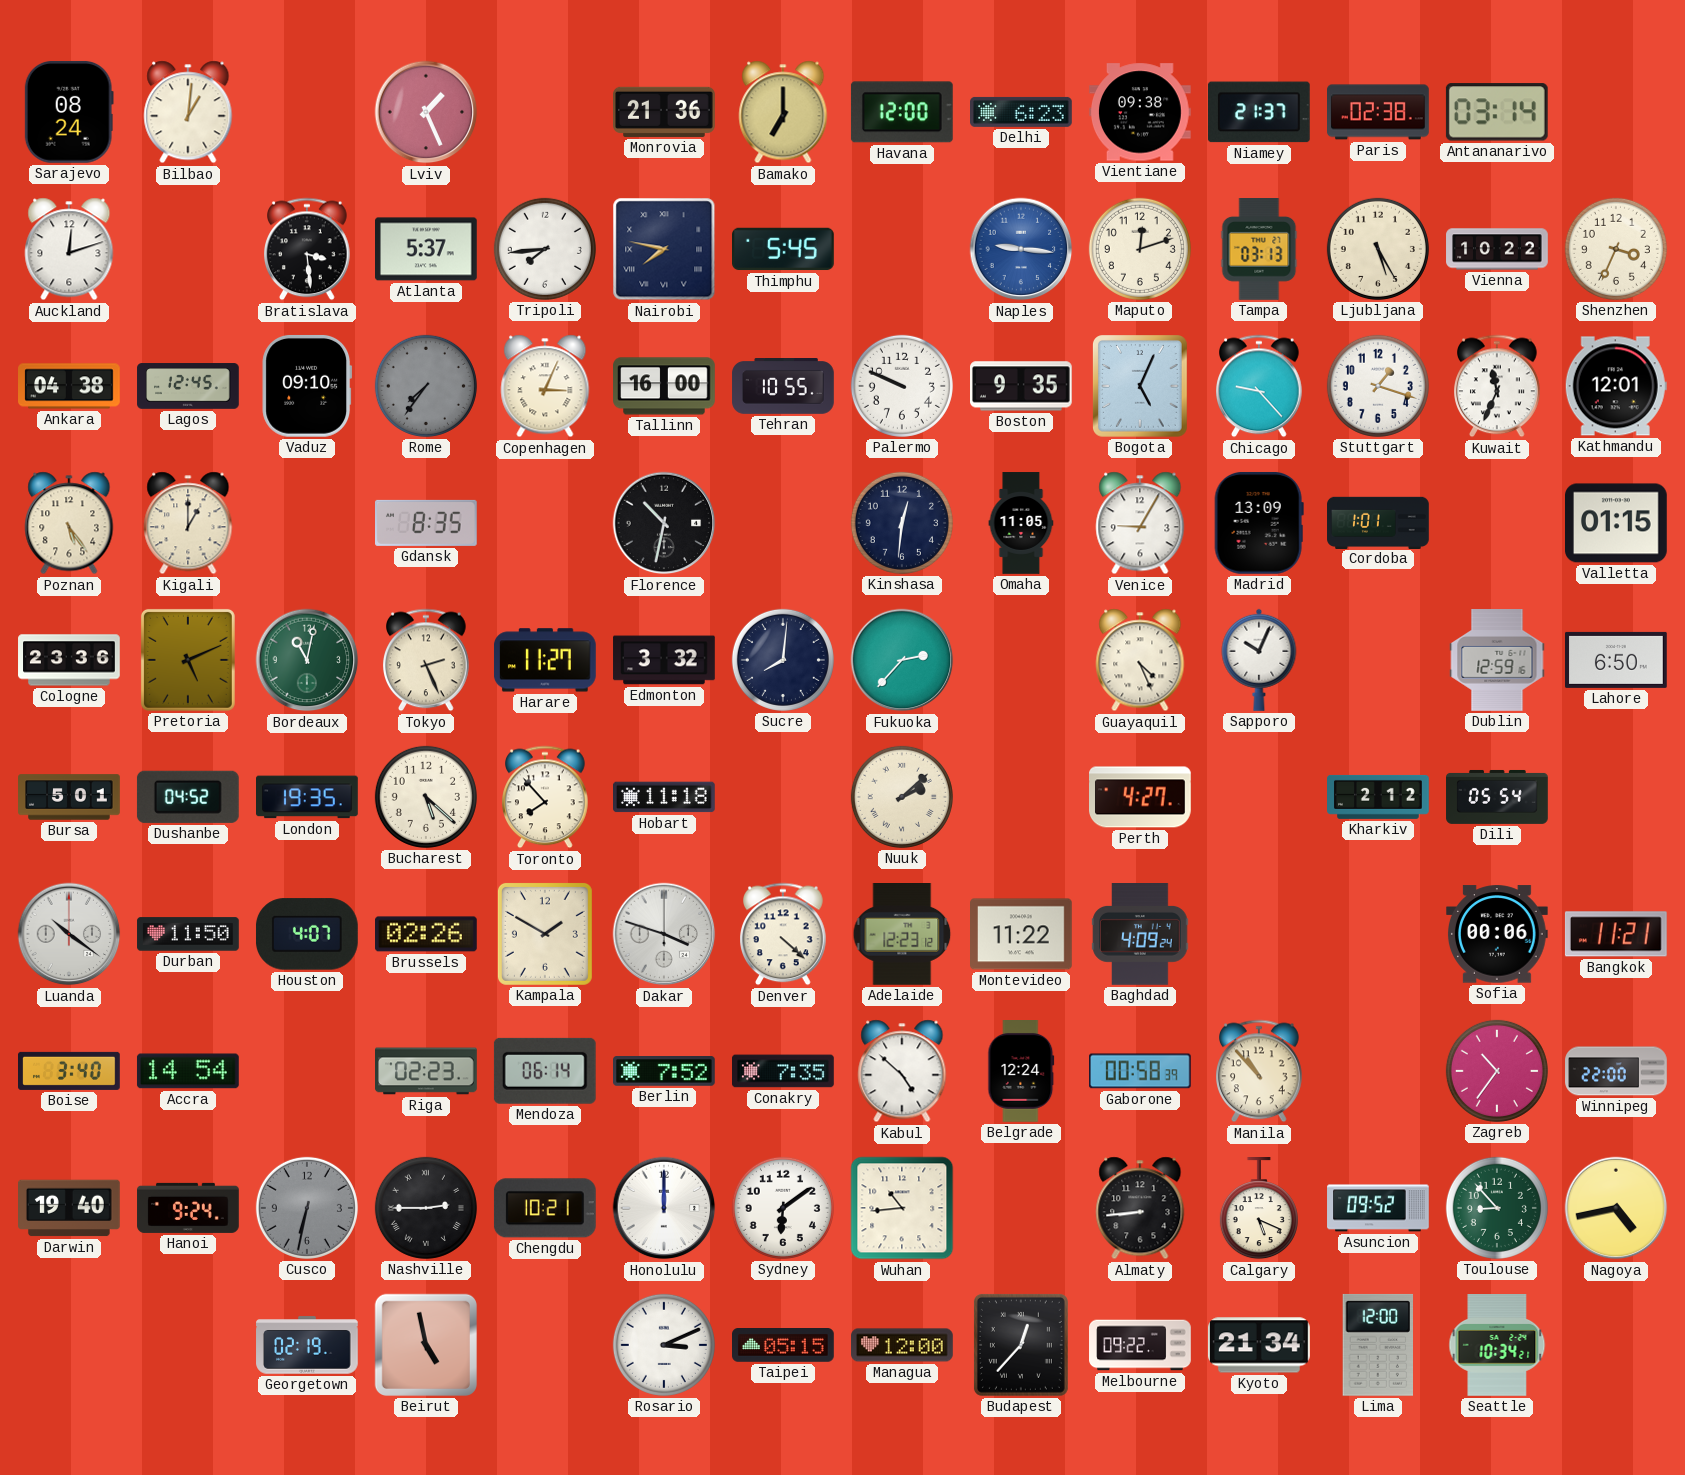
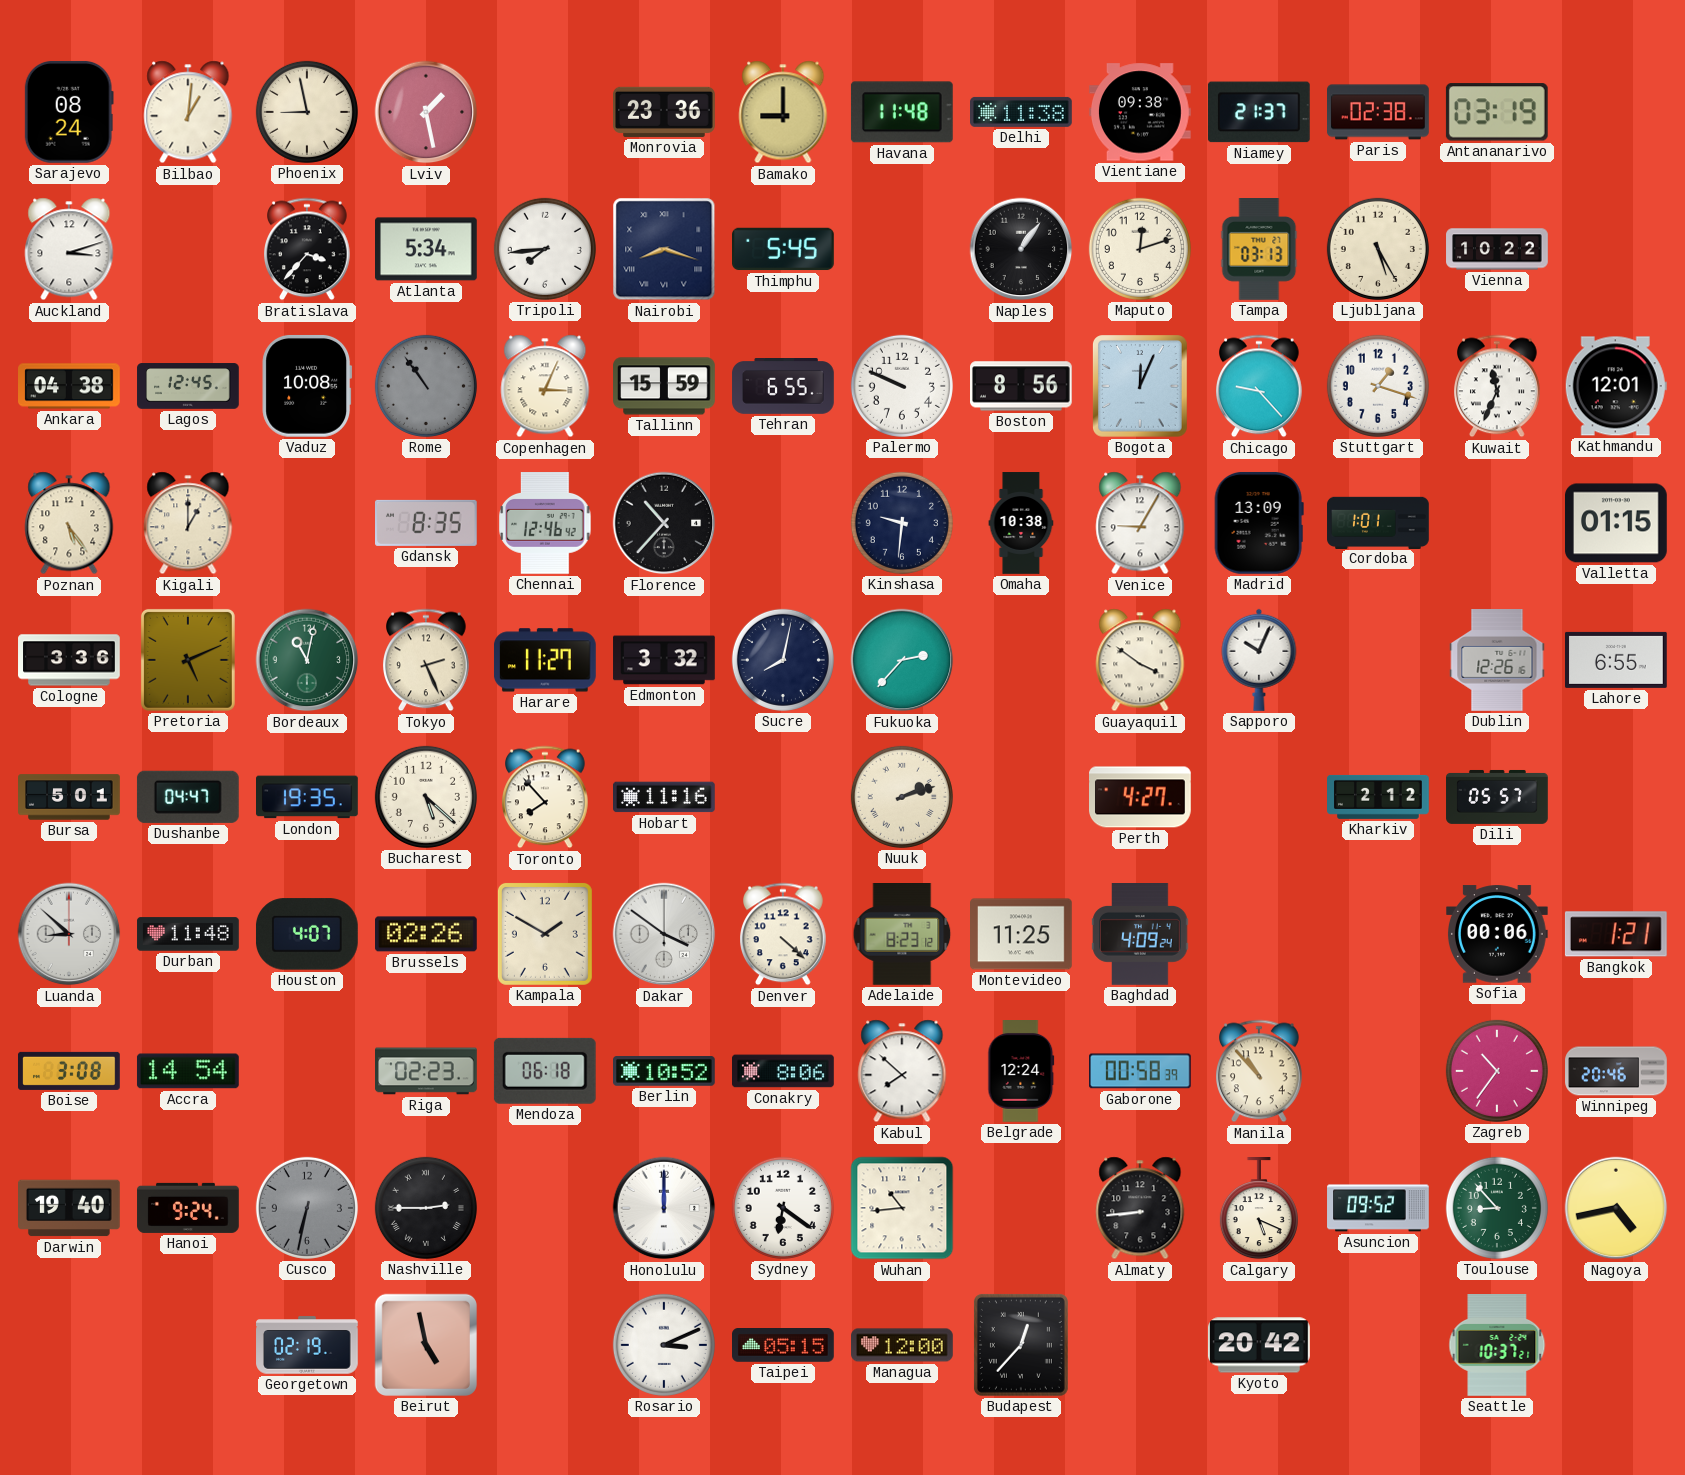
Phoenix: none -> 8:58
Lviv: 1:26 -> 1:28
Monrovia: 21:36 -> 23:36
Bamako: 7:00 -> 9:00
Havana: 12:00 -> 11:48
Delhi: 6:23 -> 11:38
Antananarivo: 03:14 -> 03:19
Auckland: 12:12 -> 3:12
Bratislava: 3:29 -> 3:37
Atlanta: 5:37 -> 5:34
Nairobi: 7:47 -> 8:18
Naples: 9:16 -> 1:06
Naples dial: blue -> black
Shenzhen: 3:34 -> none
Vaduz: 09:10 -> 10:08
Rome: 7:36 -> 10:54
Tallinn: 16:00 -> 15:59
Tehran: 10:55 -> 6:55
Boston: 9:35 -> 8:56
Bogota: 5:04 -> 12:04
Chennai: none -> 12:46
Florence: 10:32 -> 10:37
Kinshasa: 12:31 -> 9:31
Omaha: 11:05 -> 10:38
Cologne: 23:36 -> 3:36
Sucre: 8:01 -> 8:02
Guayaquil: 4:26 -> 3:51
Dublin: 12:59 -> 12:26
Lahore: 6:50 -> 6:55
Dushanbe: 04:52 -> 04:47
Hobart: 11:18 -> 11:16
Nuuk: 2:08 -> 2:12
Dili: 05:54 -> 05:57
Luanda: 10:21 -> 8:52
Durban: 11:50 -> 11:48
Dakar: 3:48 -> 3:51
Adelaide: 12:23 -> 8:23
Montevideo: 11:22 -> 11:25
Bangkok: 11:21 -> 1:21
Boise: 3:40 -> 3:08
Mendoza: 06:14 -> 06:18
Berlin: 7:52 -> 10:52
Conakry: 7:35 -> 8:06
Kabul: 4:52 -> 7:52
Winnipeg: 22:00 -> 20:46
Chengdu: 10:21 -> none
Sydney: 6:09 -> 6:21
Melbourne: 09:22 -> none
Kyoto: 21:34 -> 20:42
Lima: 12:00 -> none
Seattle: 10:34 -> 10:37
